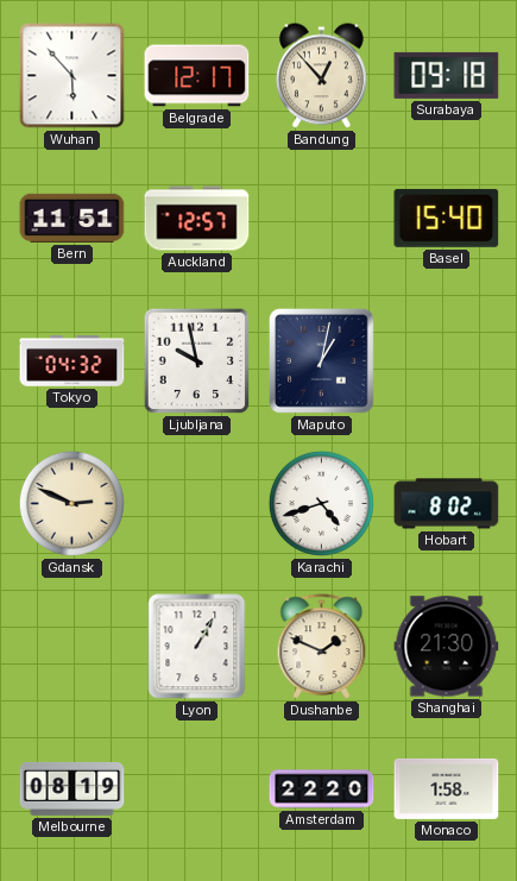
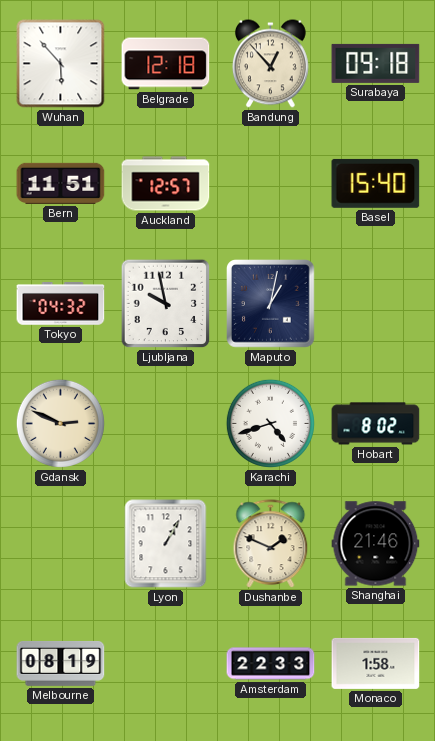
Belgrade: 12:17 -> 12:18
Shanghai: 21:30 -> 21:46
Amsterdam: 22:20 -> 22:33
